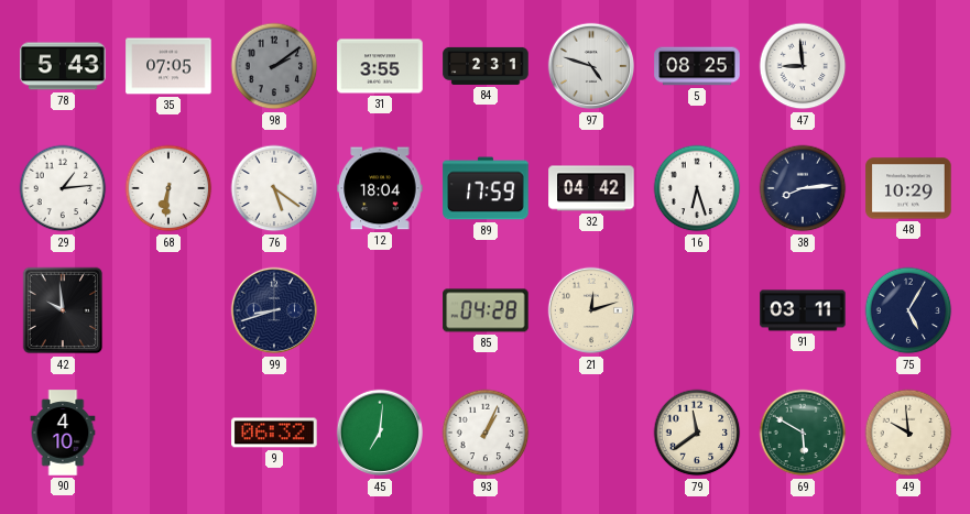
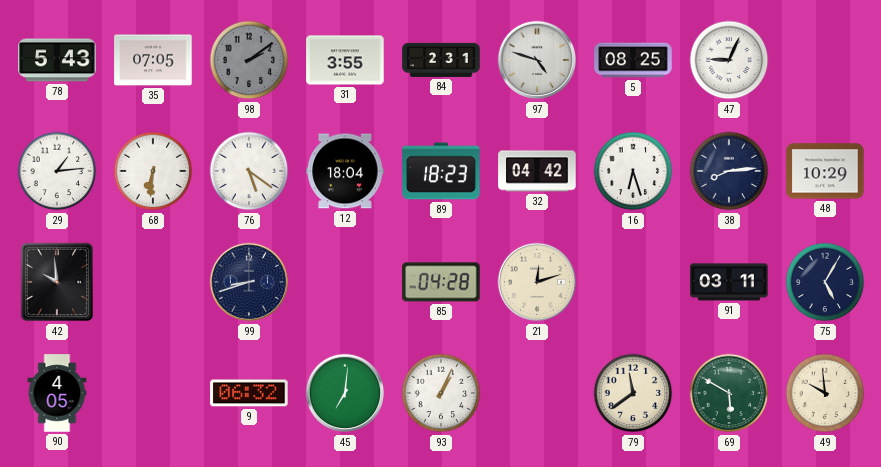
47: 8:59 -> 9:04
89: 17:59 -> 18:23
90: 4:10 -> 4:05
